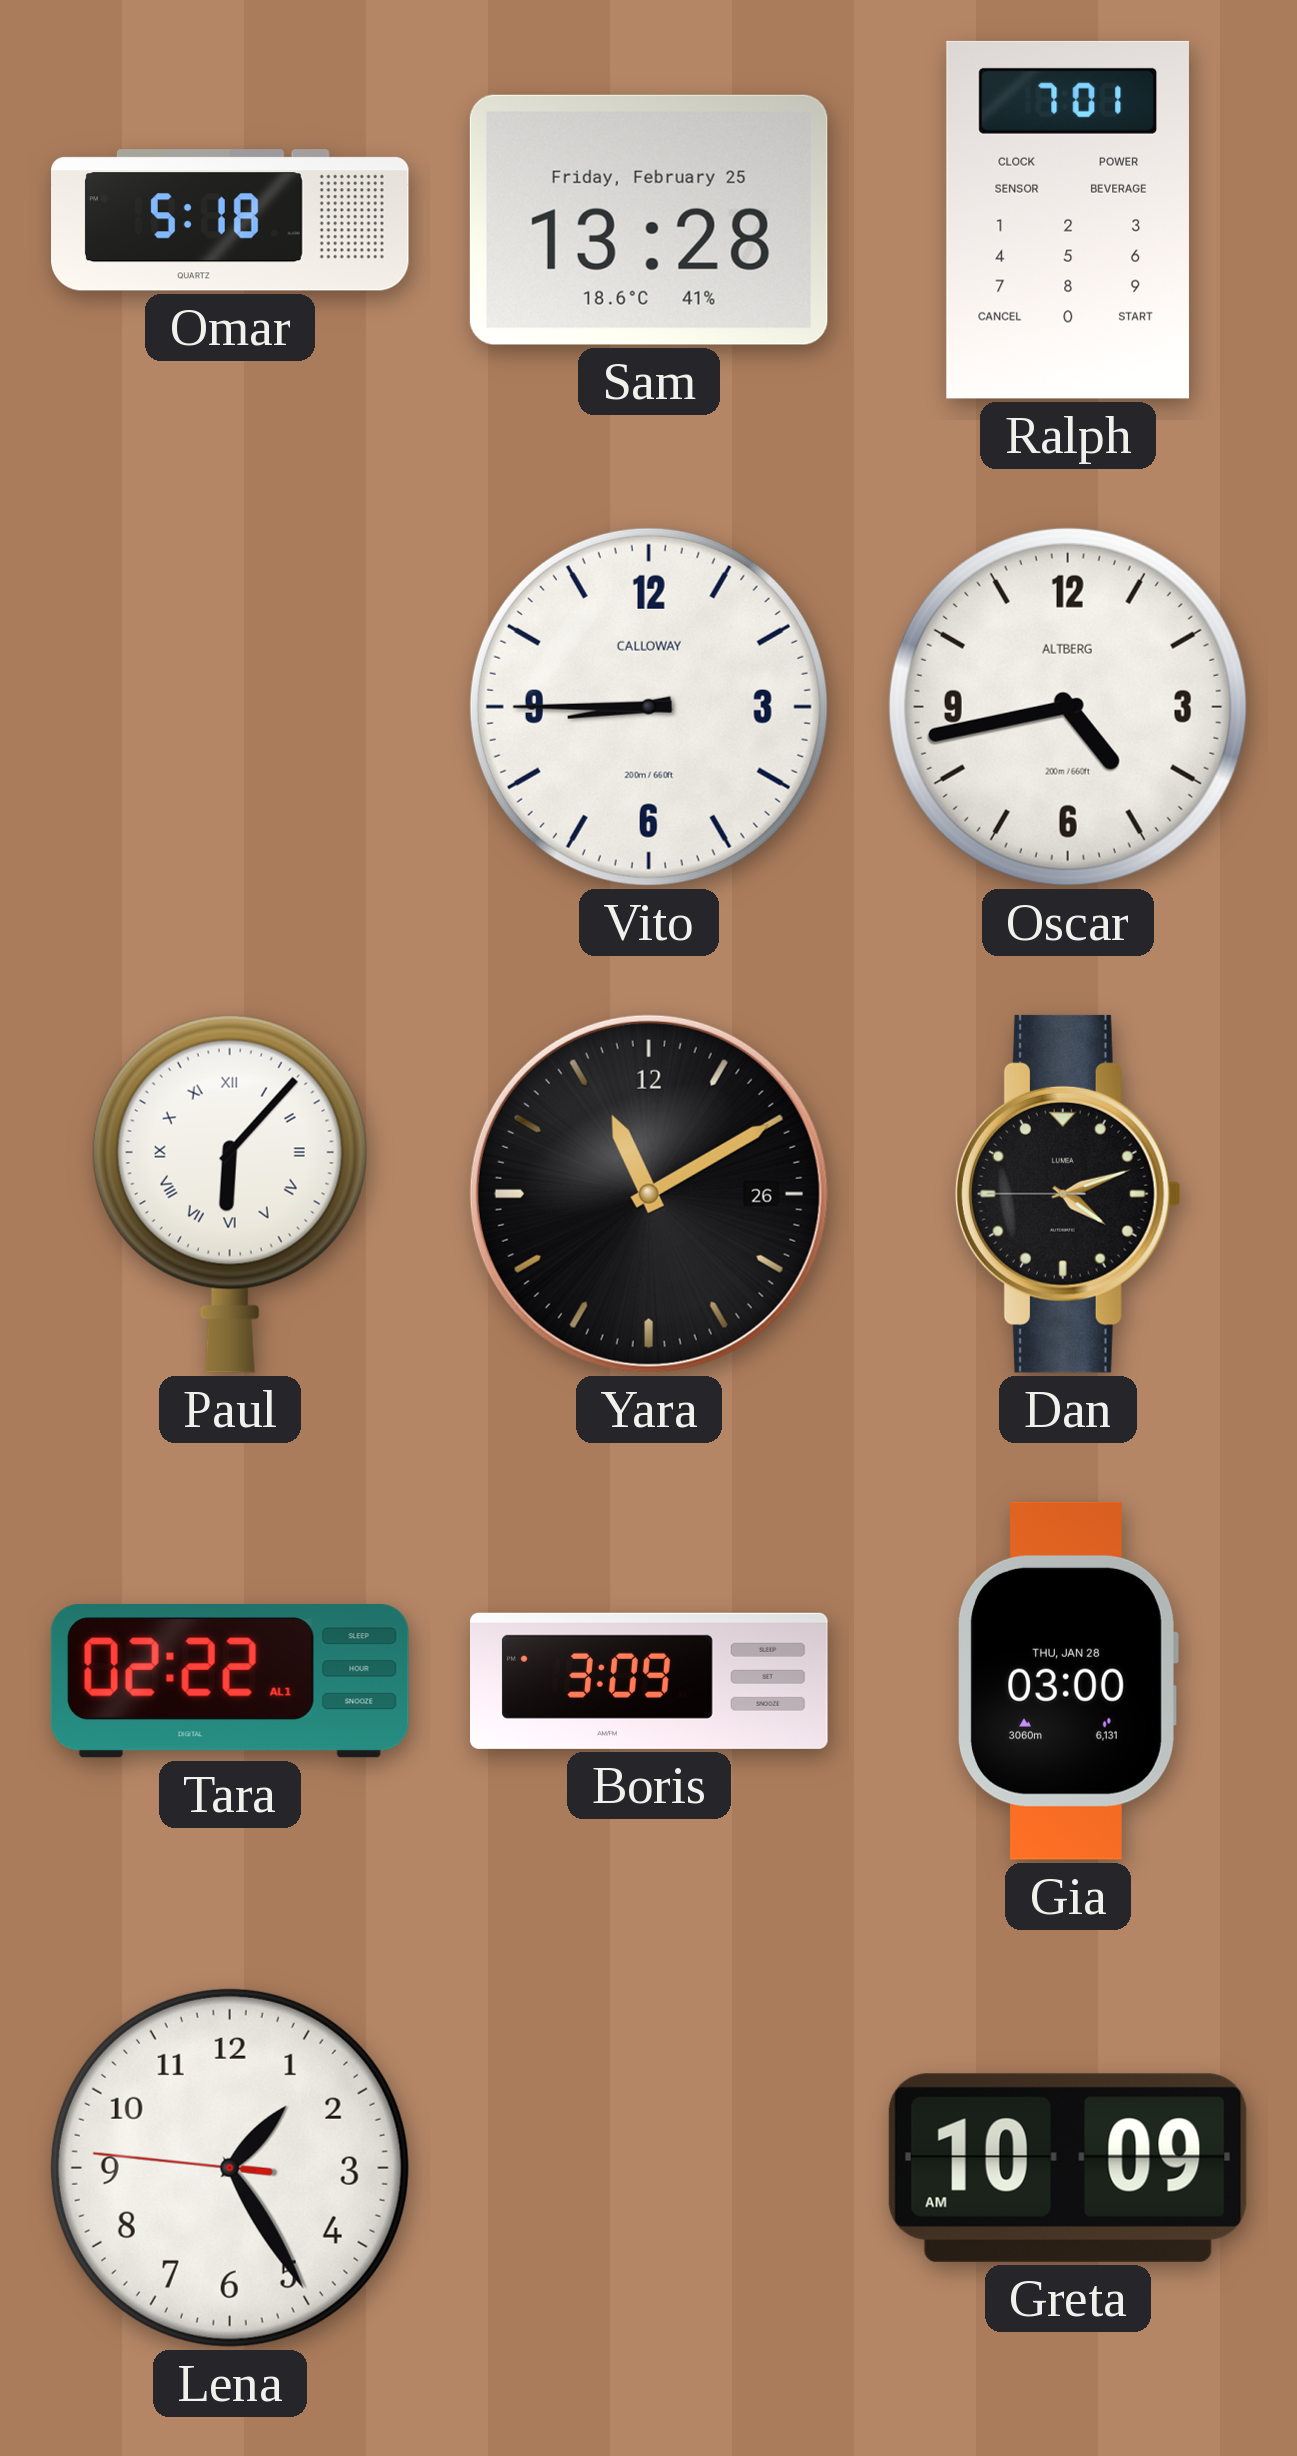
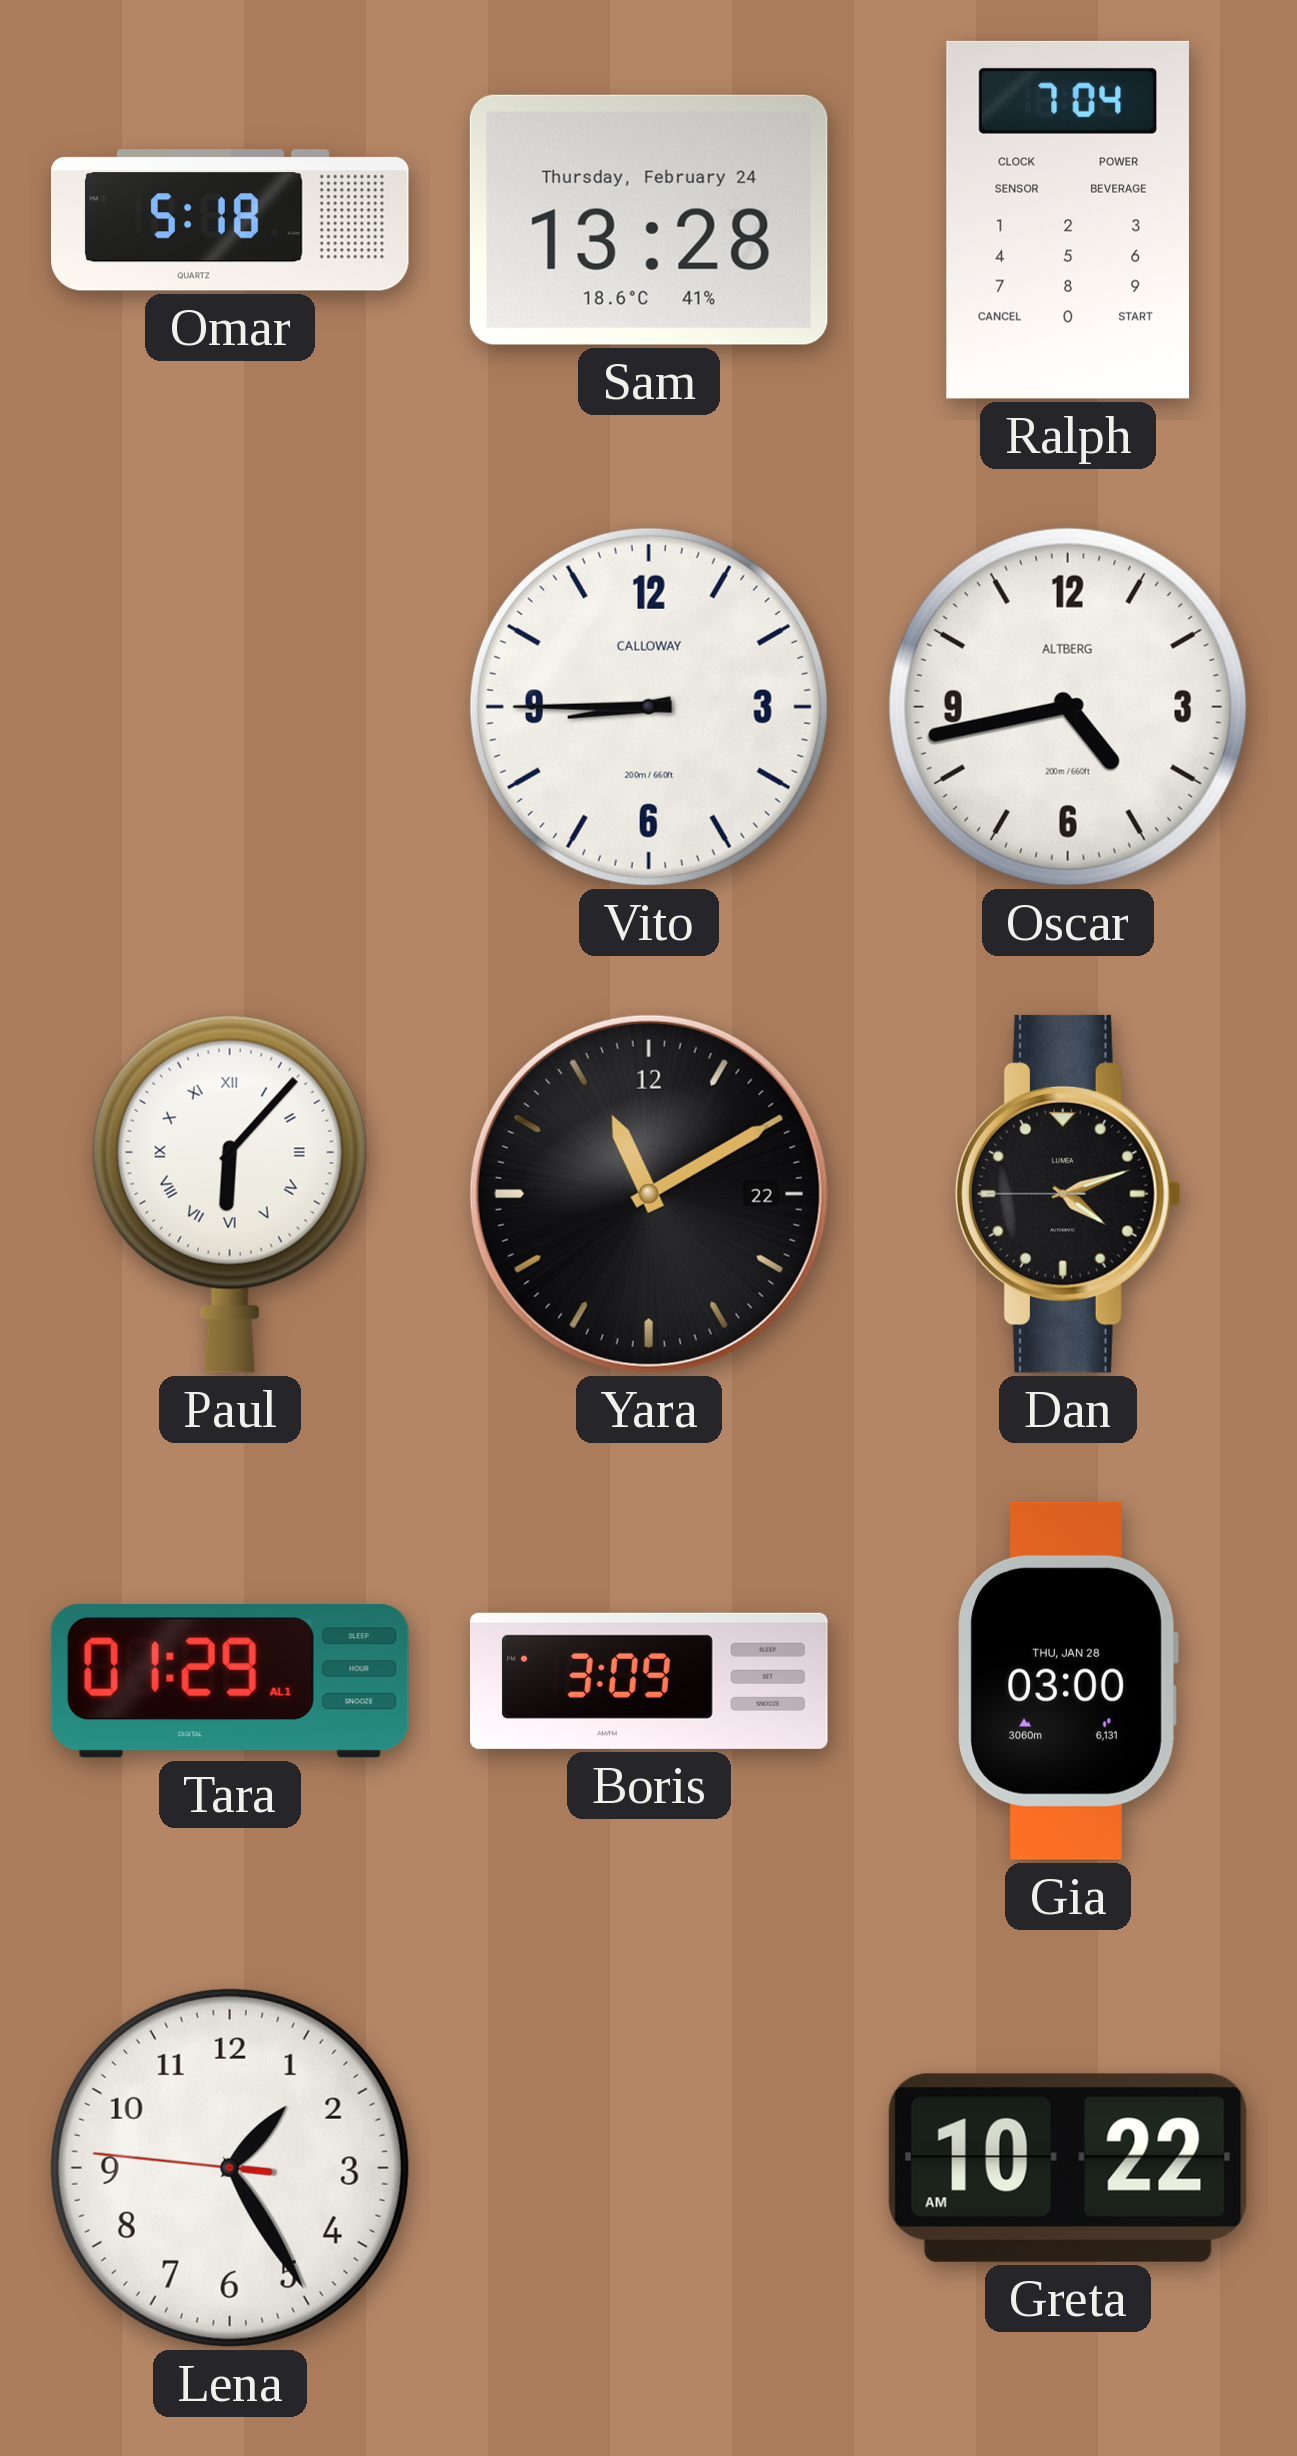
Sam date: Friday, February 25 -> Thursday, February 24
Ralph: 7:01 -> 7:04
Yara date: 26 -> 22
Tara: 02:22 -> 01:29
Greta: 10:09 -> 10:22
